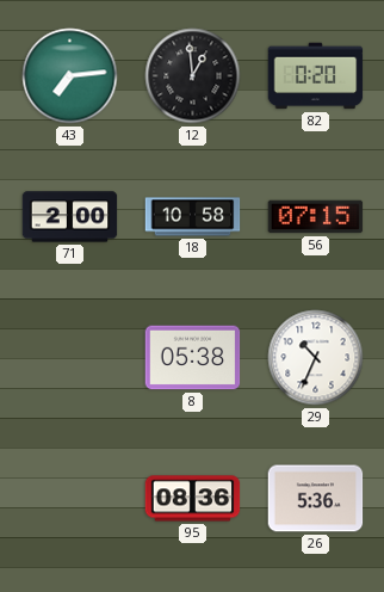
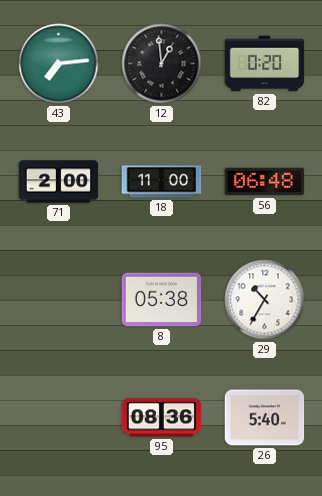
18: 10:58 -> 11:00
56: 07:15 -> 06:48
29: 10:34 -> 10:35
26: 5:36 -> 5:40
